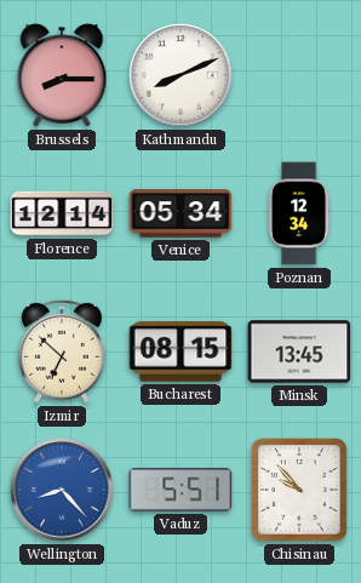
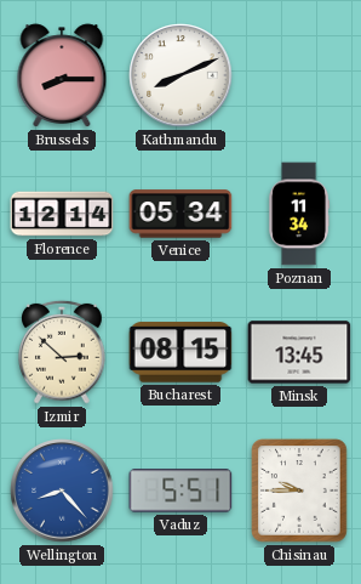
Poznan: 12:34 -> 11:34
Izmir: 6:52 -> 2:52
Chisinau: 9:53 -> 9:45
